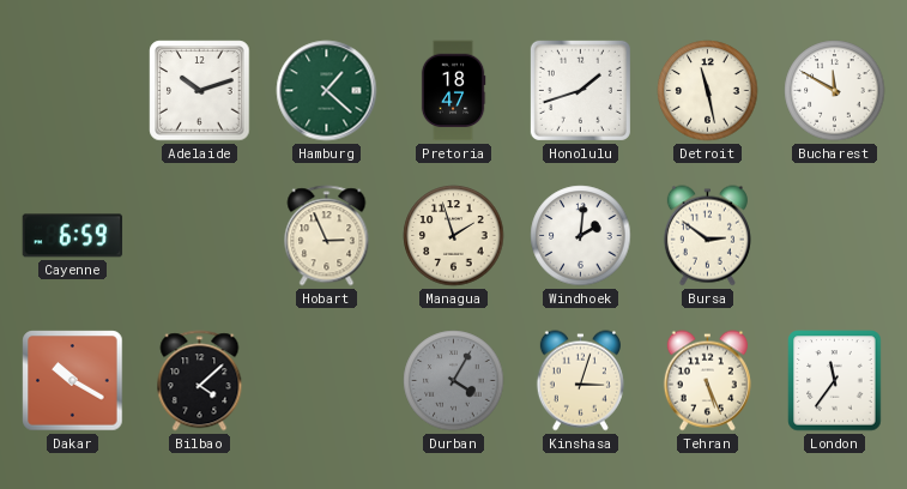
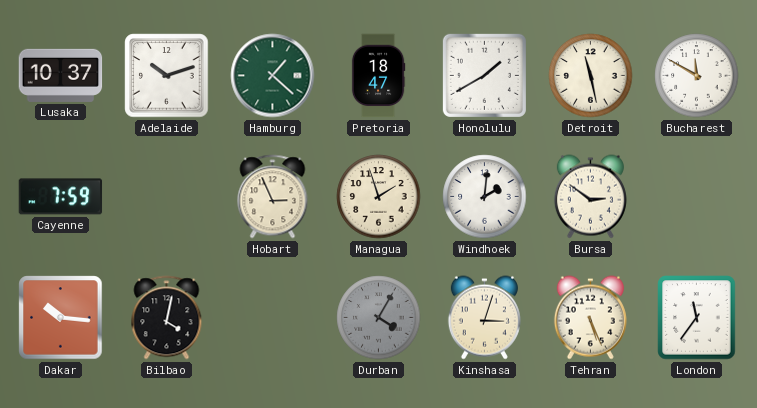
Lusaka: none -> 10:37
Honolulu: 1:42 -> 1:40
Cayenne: 6:59 -> 7:59
Dakar: 10:20 -> 10:16
Bilbao: 4:08 -> 4:02
